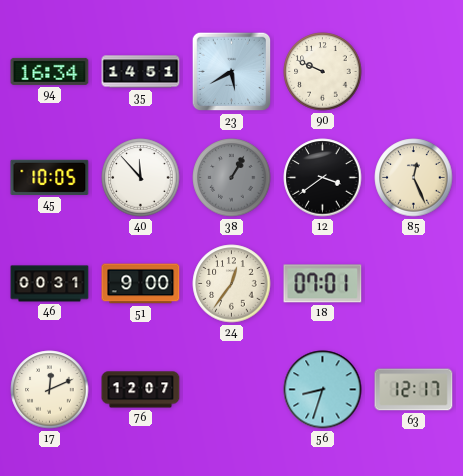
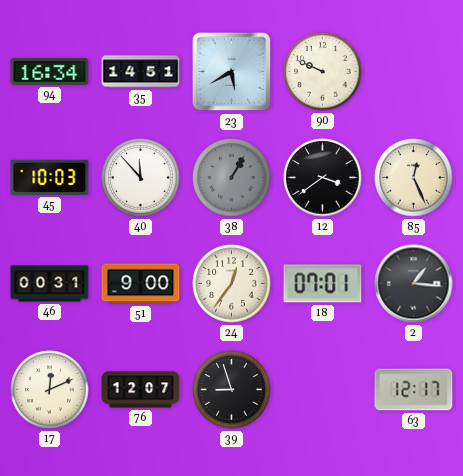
45: 10:05 -> 10:03
2: none -> 1:16
39: none -> 8:57
56: 8:33 -> none
